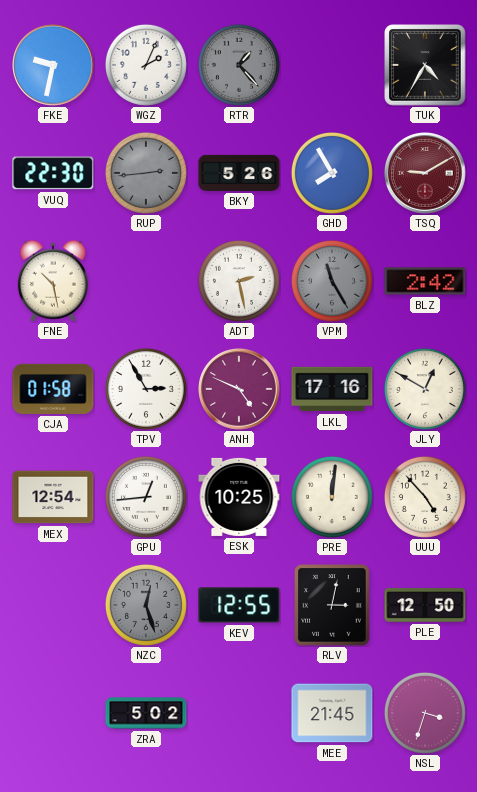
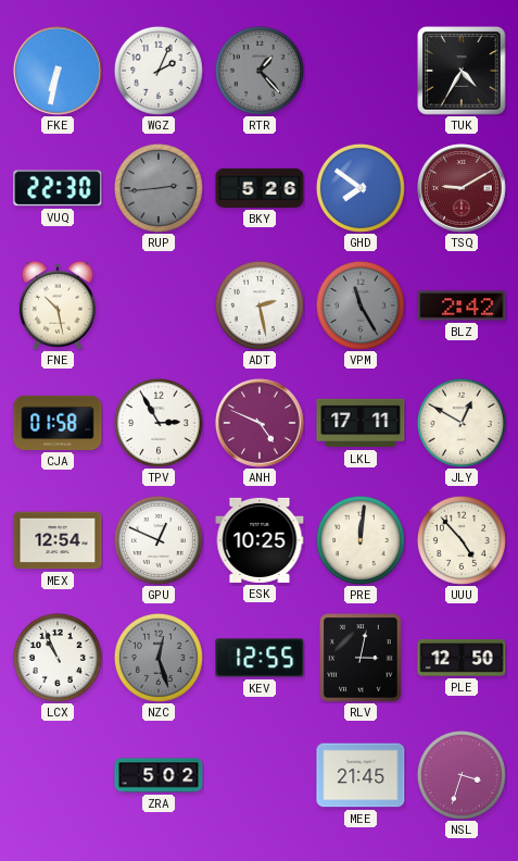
FKE: 9:32 -> 6:32
GHD: 7:55 -> 7:51
LKL: 17:16 -> 17:11
GPU: 12:44 -> 12:49
LCX: none -> 10:56
